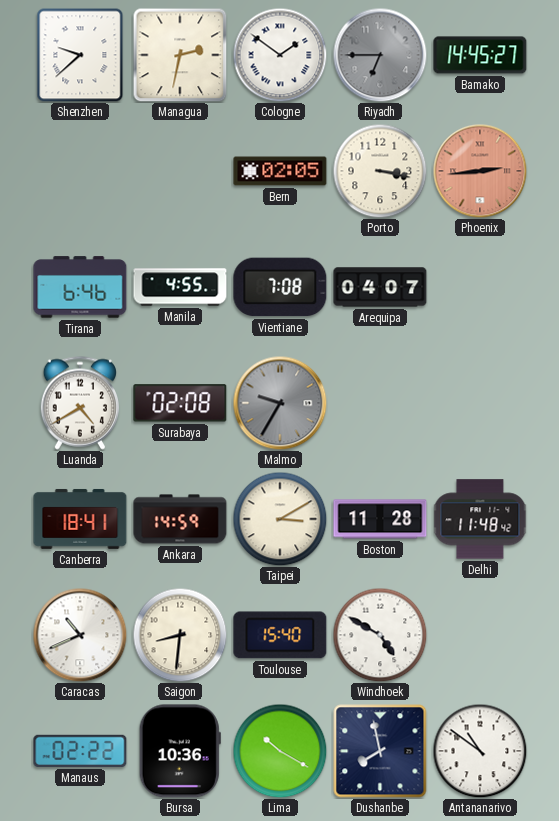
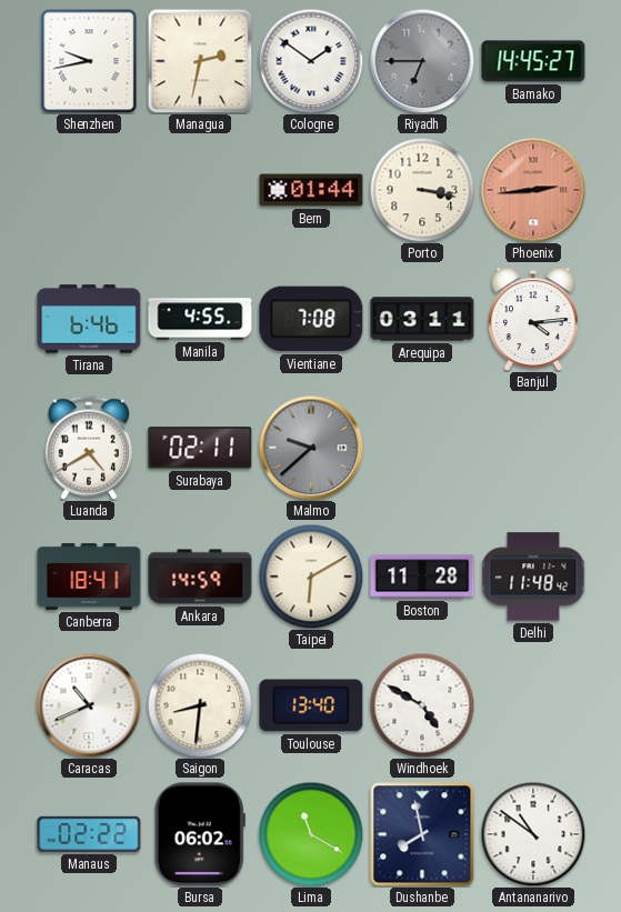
Shenzhen: 9:38 -> 9:43
Bern: 02:05 -> 01:44
Arequipa: 04:07 -> 03:11
Banjul: none -> 4:14
Surabaya: 02:08 -> 02:11
Malmo: 9:35 -> 9:38
Taipei: 3:10 -> 6:10
Toulouse: 15:40 -> 13:40
Bursa: 10:36 -> 06:02
Lima: 10:20 -> 11:20
